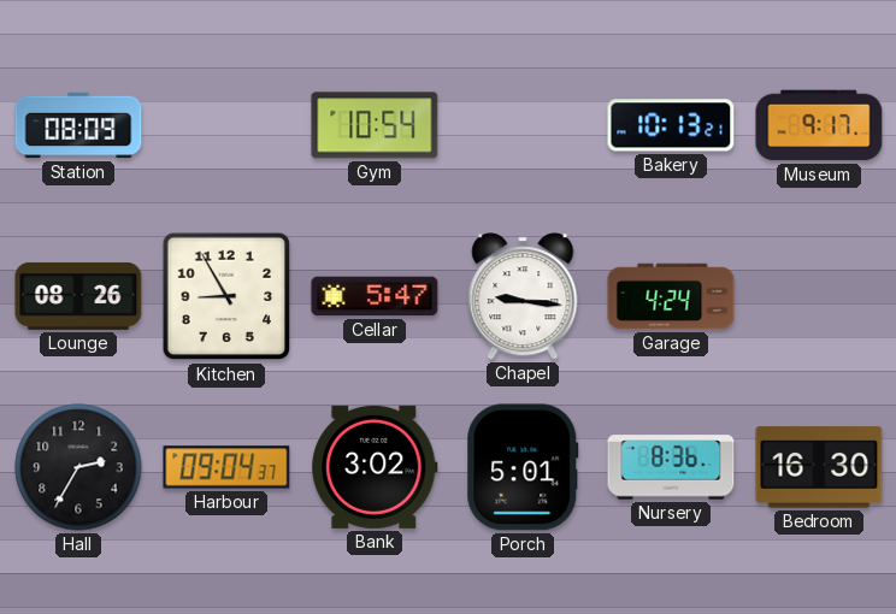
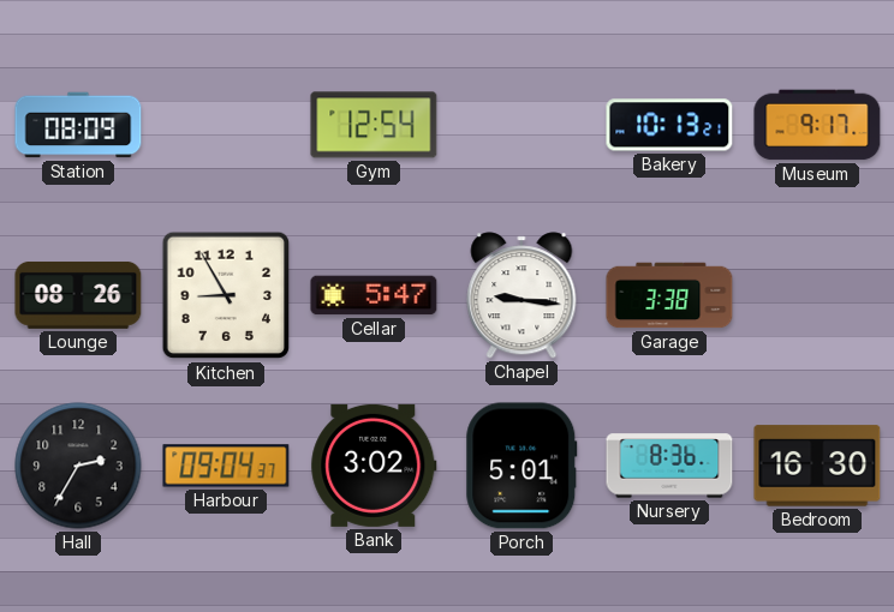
Gym: 10:54 -> 12:54
Garage: 4:24 -> 3:38
